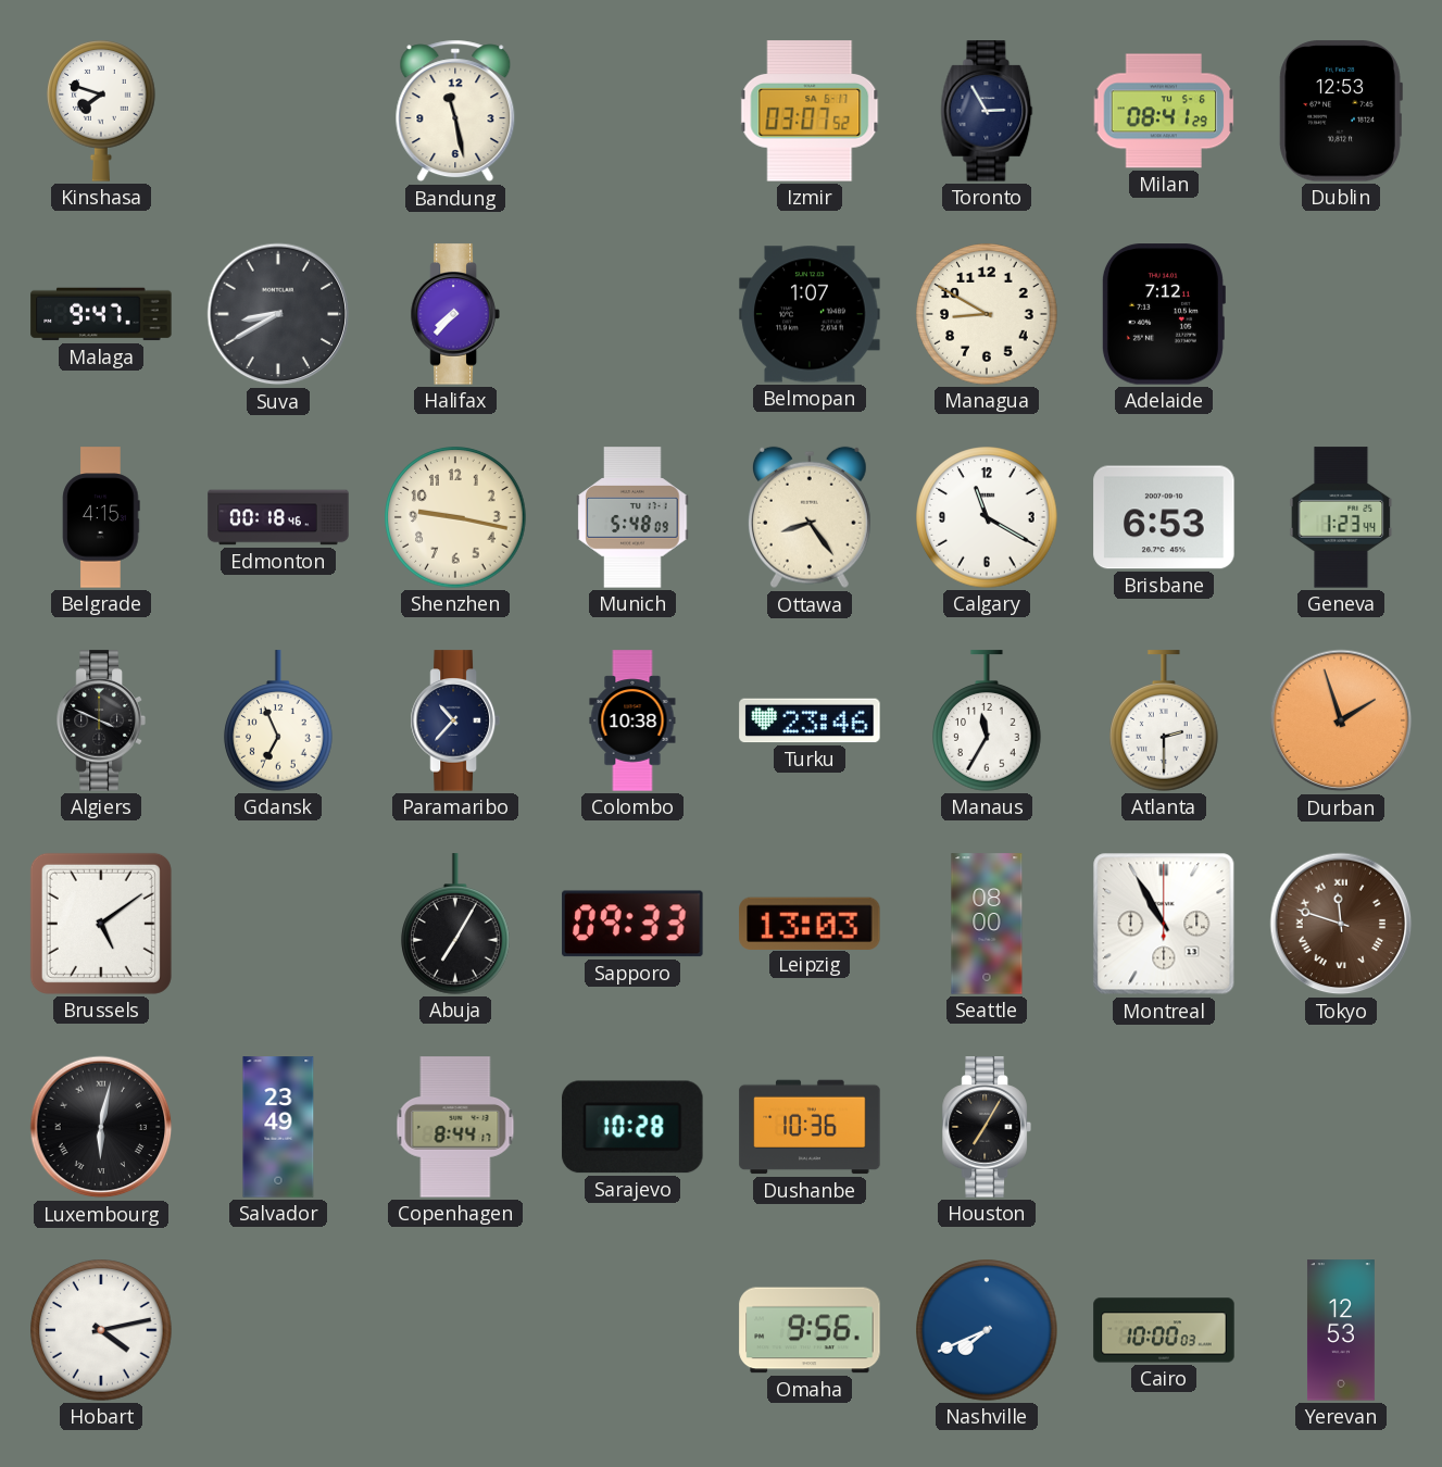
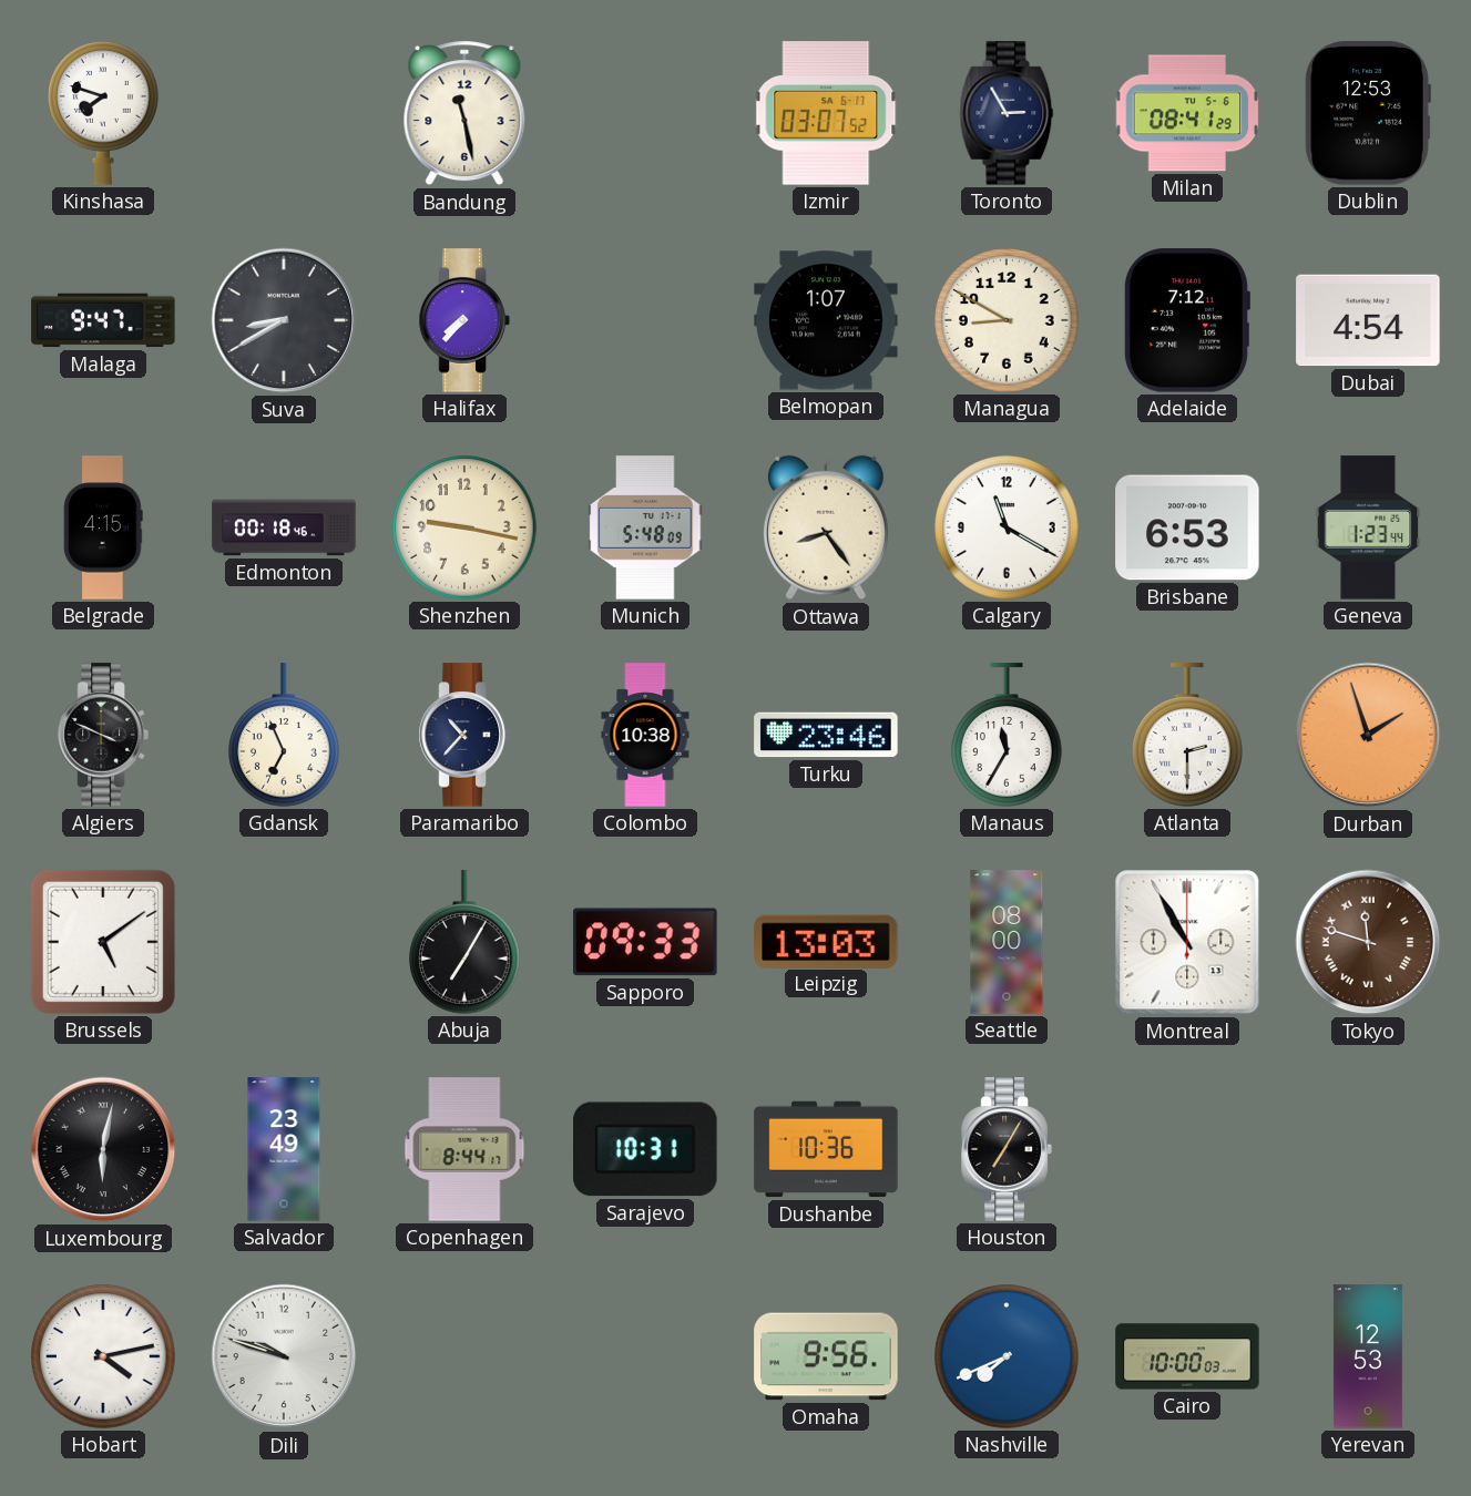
Dubai: none -> 4:54
Sarajevo: 10:28 -> 10:31
Dili: none -> 9:48
